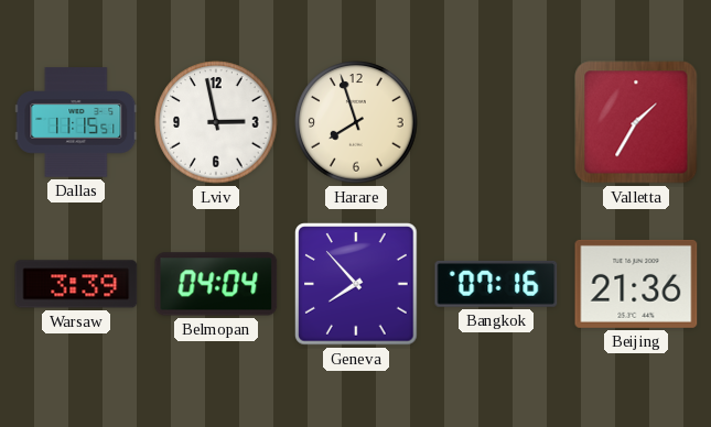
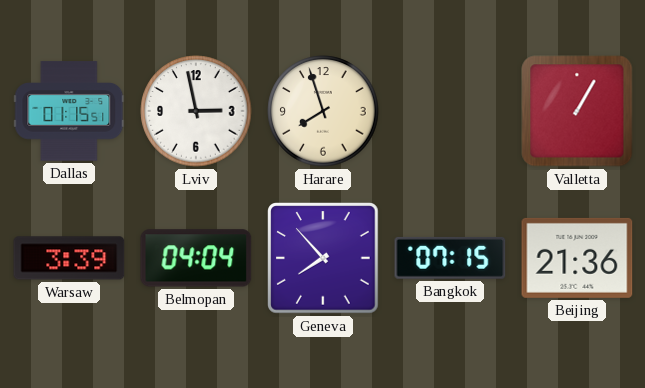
Dallas: 11:15 -> 01:15
Valletta: 1:35 -> 1:05
Bangkok: 07:16 -> 07:15
